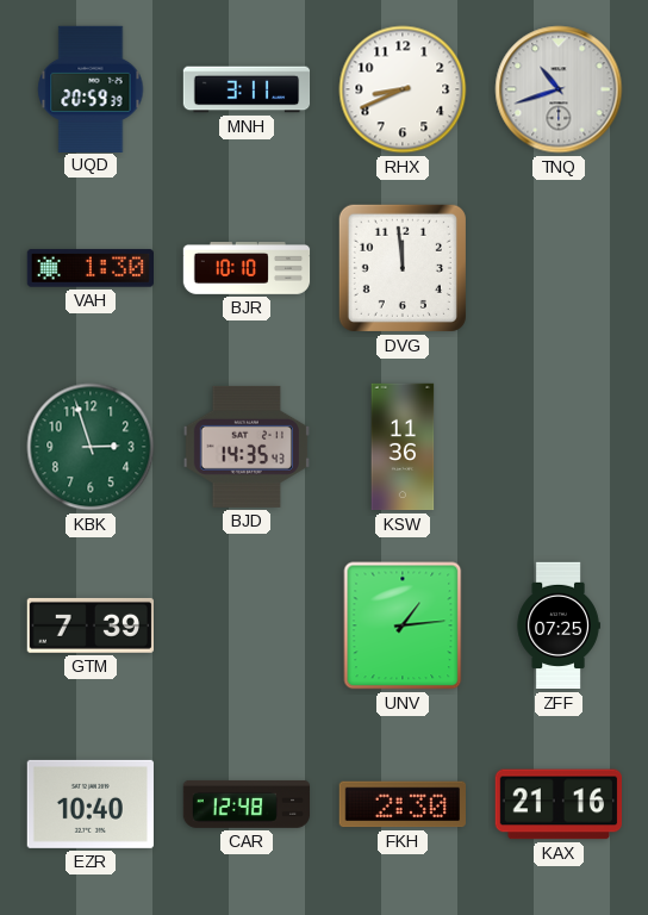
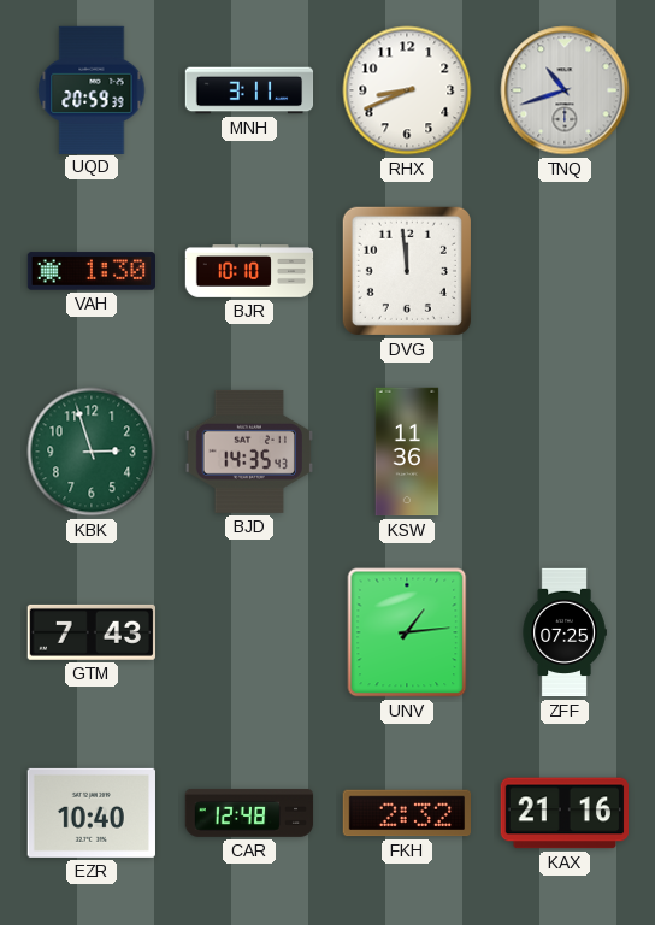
GTM: 7:39 -> 7:43
FKH: 2:30 -> 2:32
